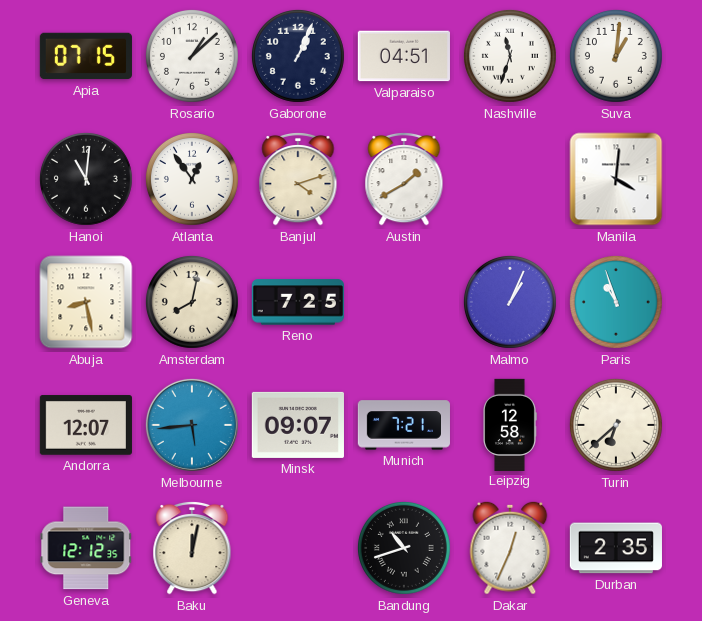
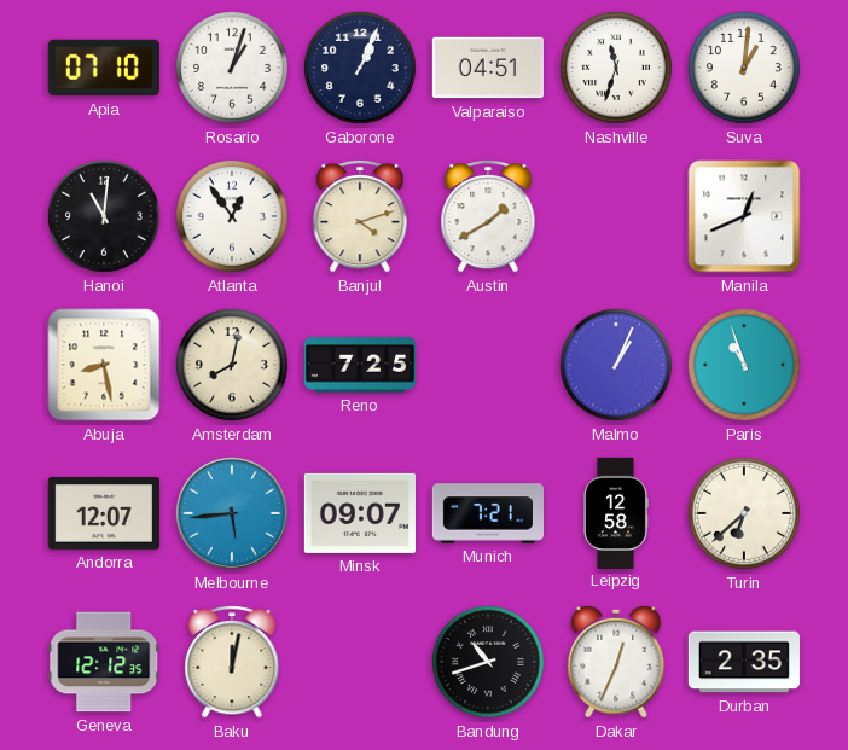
Apia: 07:15 -> 07:10
Rosario: 1:08 -> 1:03
Manila: 4:01 -> 12:41
